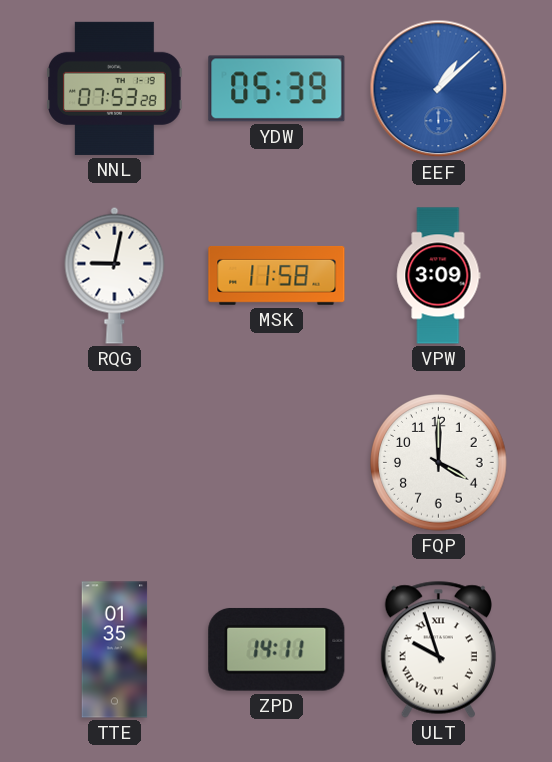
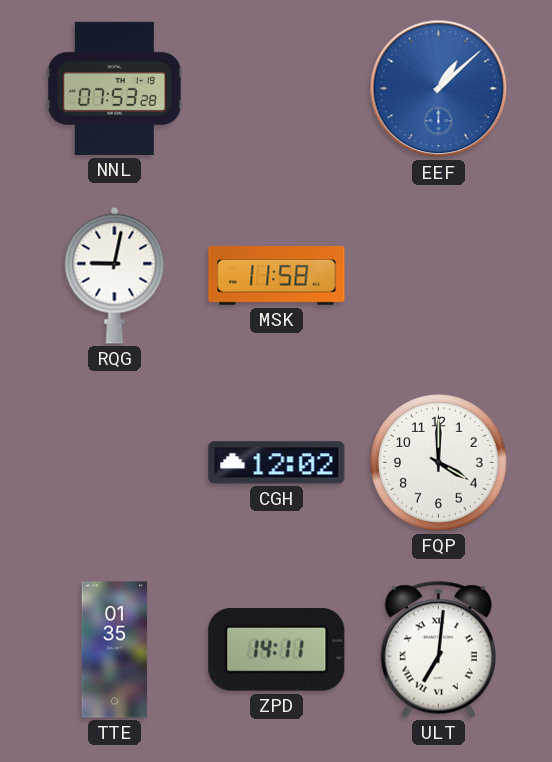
YDW: 05:39 -> none
VPW: 3:09 -> none
CGH: none -> 12:02
ULT: 9:57 -> 7:01
